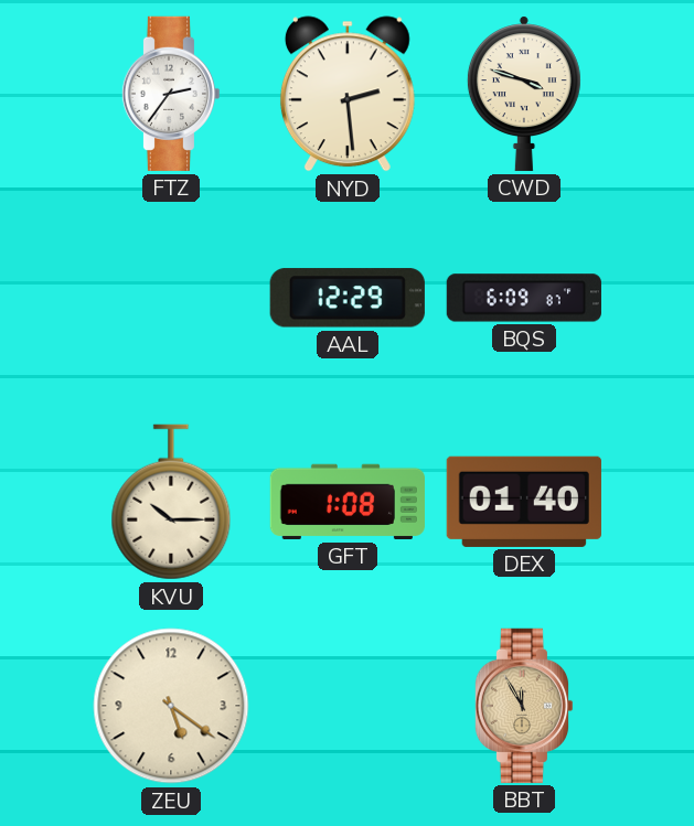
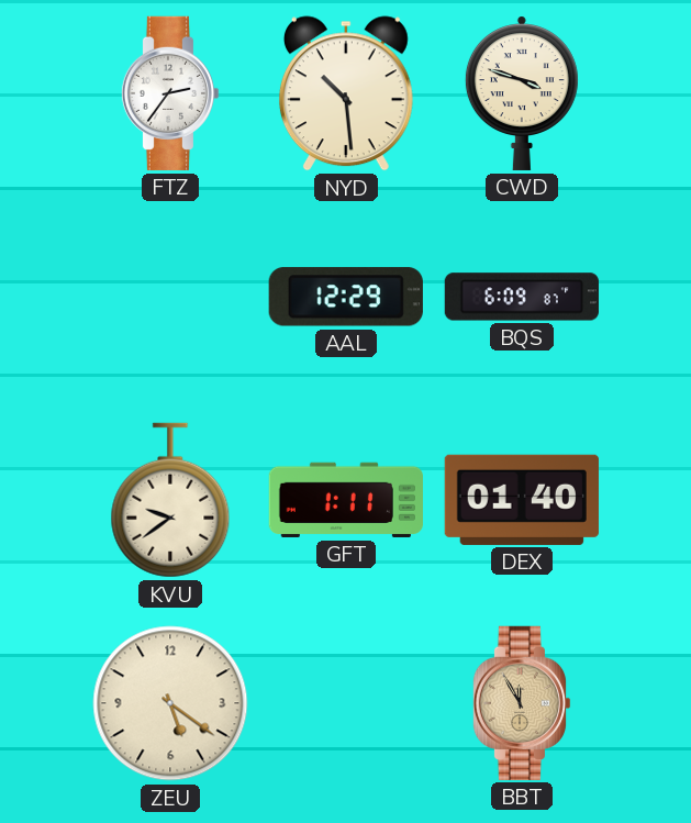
NYD: 2:29 -> 10:29
KVU: 10:15 -> 9:39
GFT: 1:08 -> 1:11
